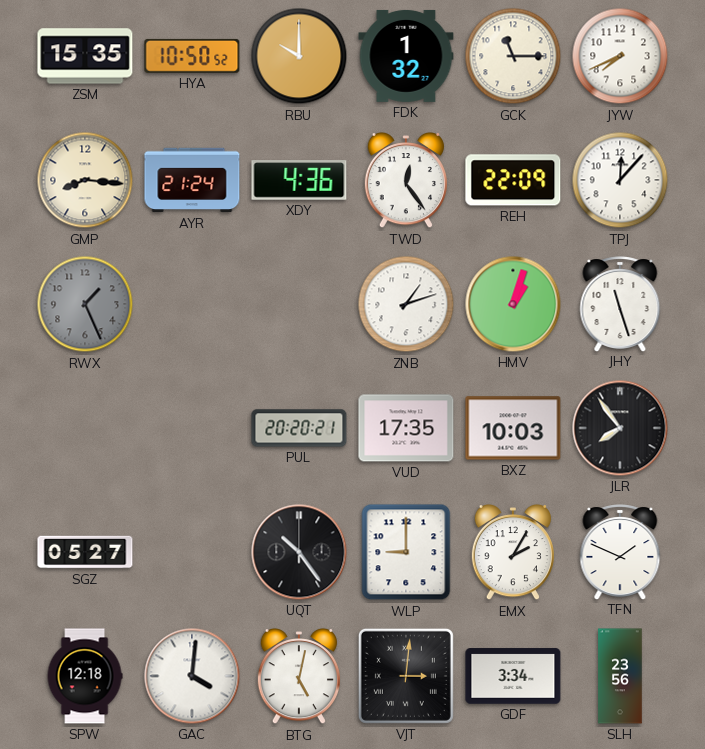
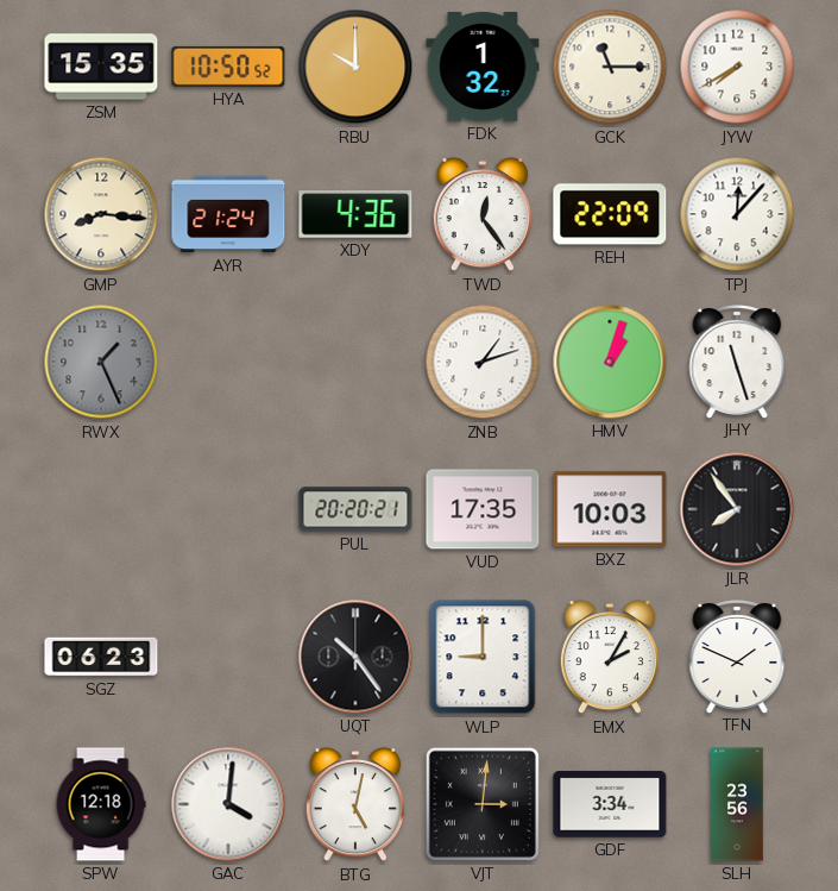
JYW: 7:41 -> 7:40
SGZ: 05:27 -> 06:23
